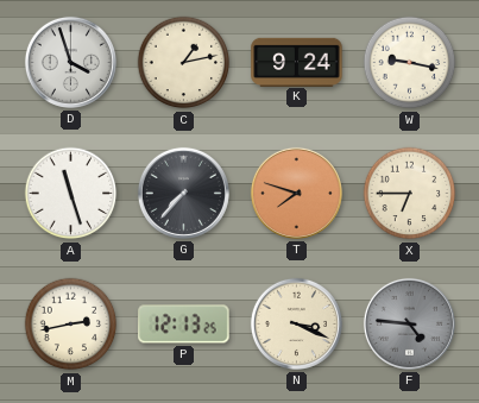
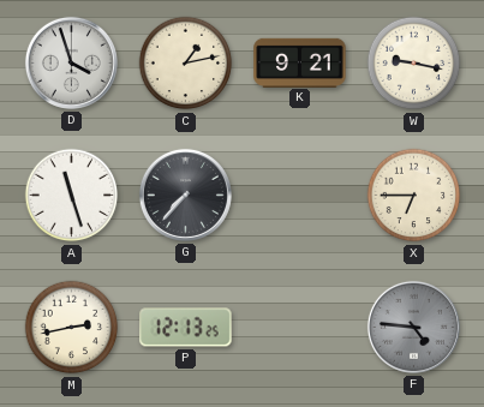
K: 9:24 -> 9:21
T: 7:48 -> none
N: 3:19 -> none
